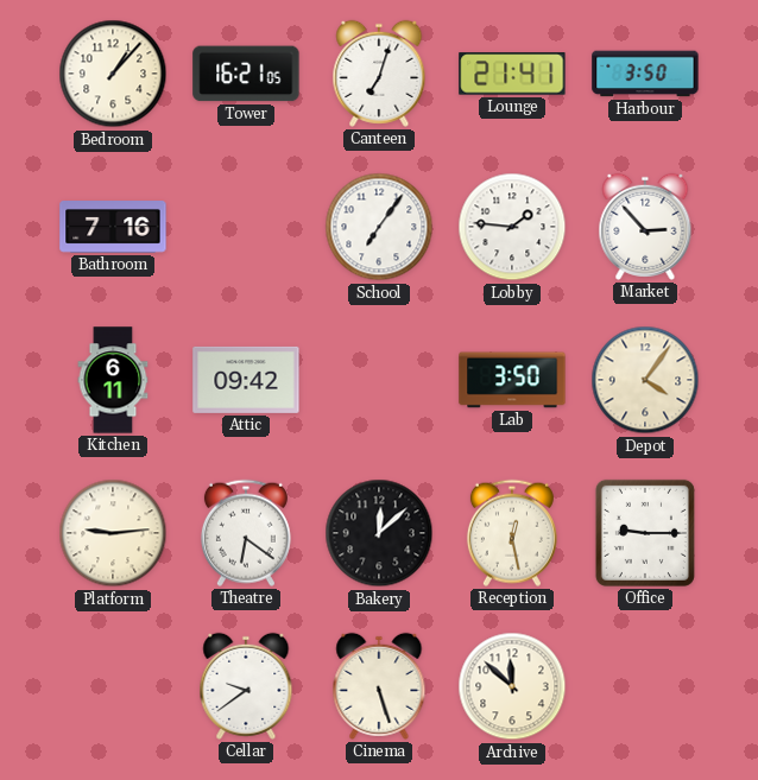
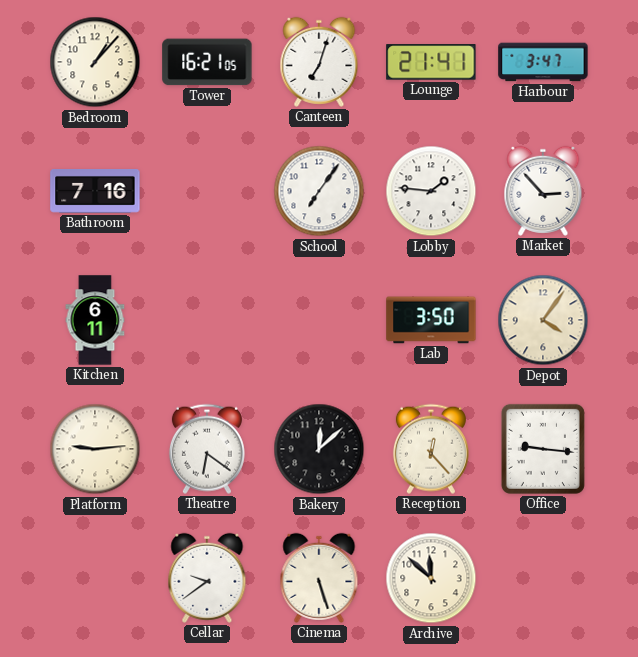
Harbour: 3:50 -> 3:47
Attic: 09:42 -> none
Reception: 12:28 -> 12:23
Office: 9:15 -> 9:16
